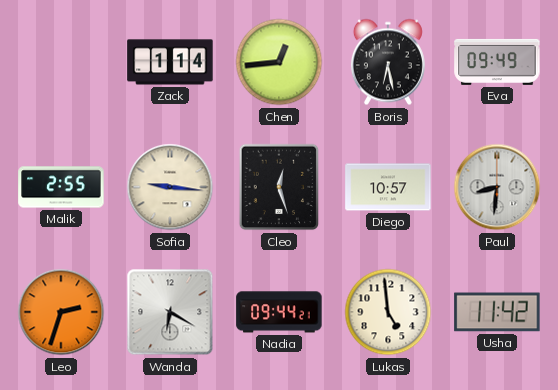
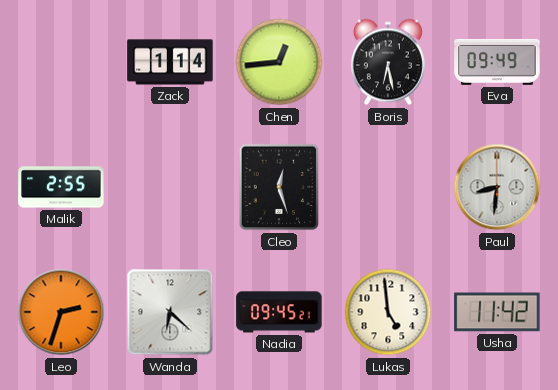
Sofia: 9:16 -> none
Diego: 10:57 -> none
Wanda: 6:20 -> 6:22
Nadia: 09:44 -> 09:45
